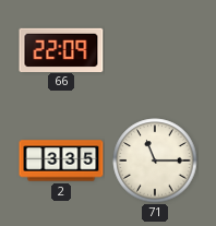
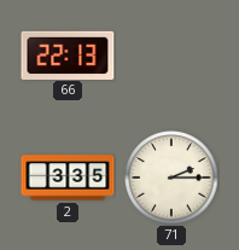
66: 22:09 -> 22:13
71: 11:15 -> 2:15
